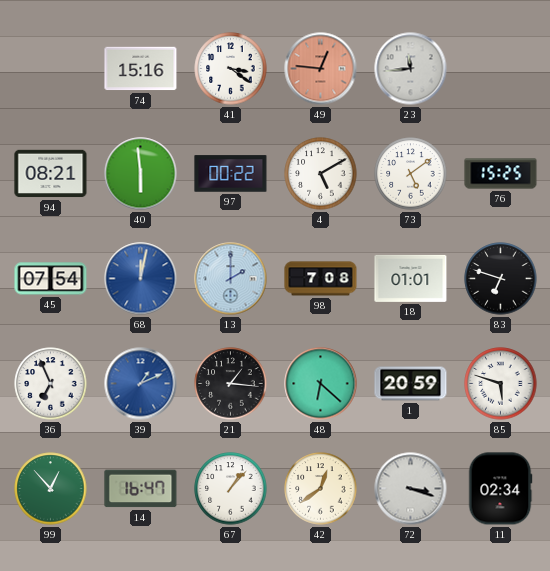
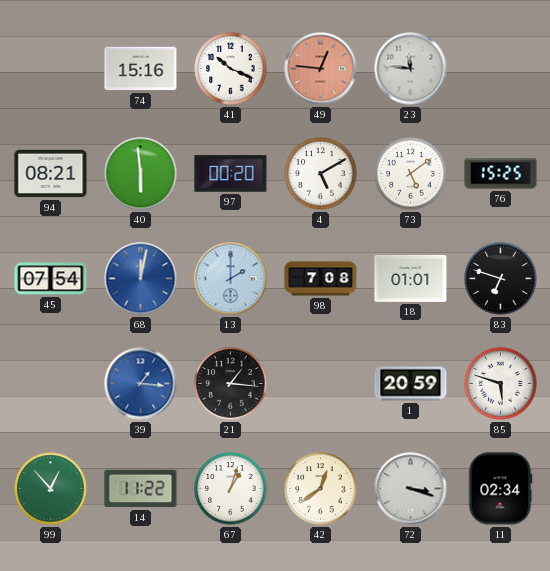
41: 3:21 -> 10:19
23: 11:44 -> 11:46
97: 00:22 -> 00:20
36: 6:56 -> none
39: 1:11 -> 1:16
48: 6:22 -> none
14: 16:47 -> 11:22
67: 1:07 -> 1:03
